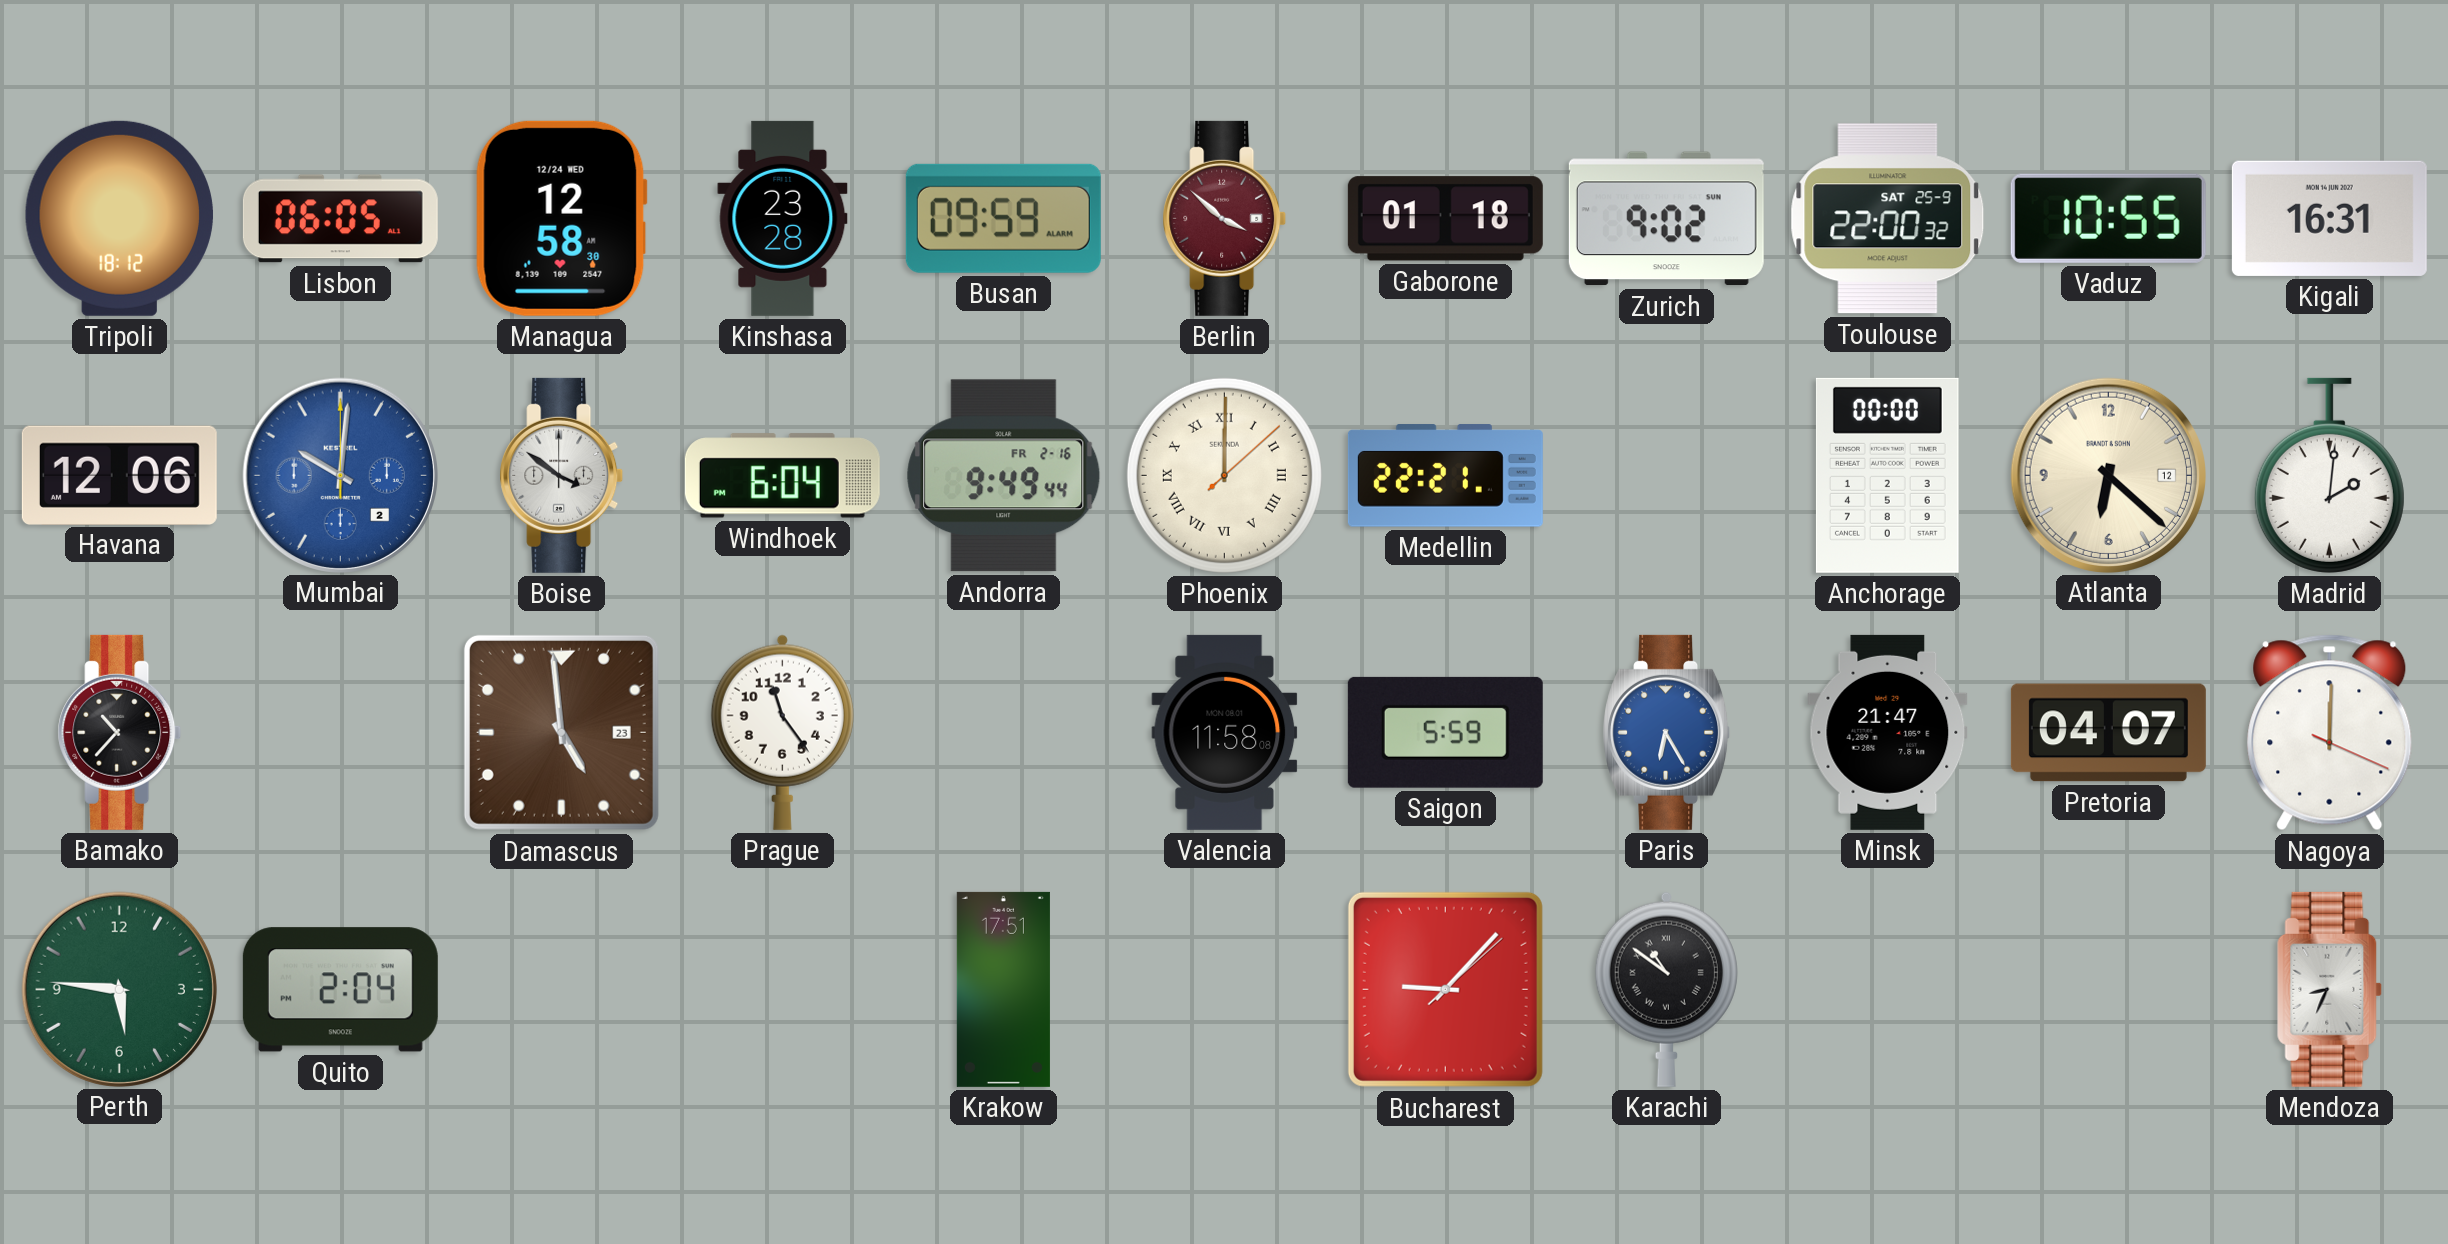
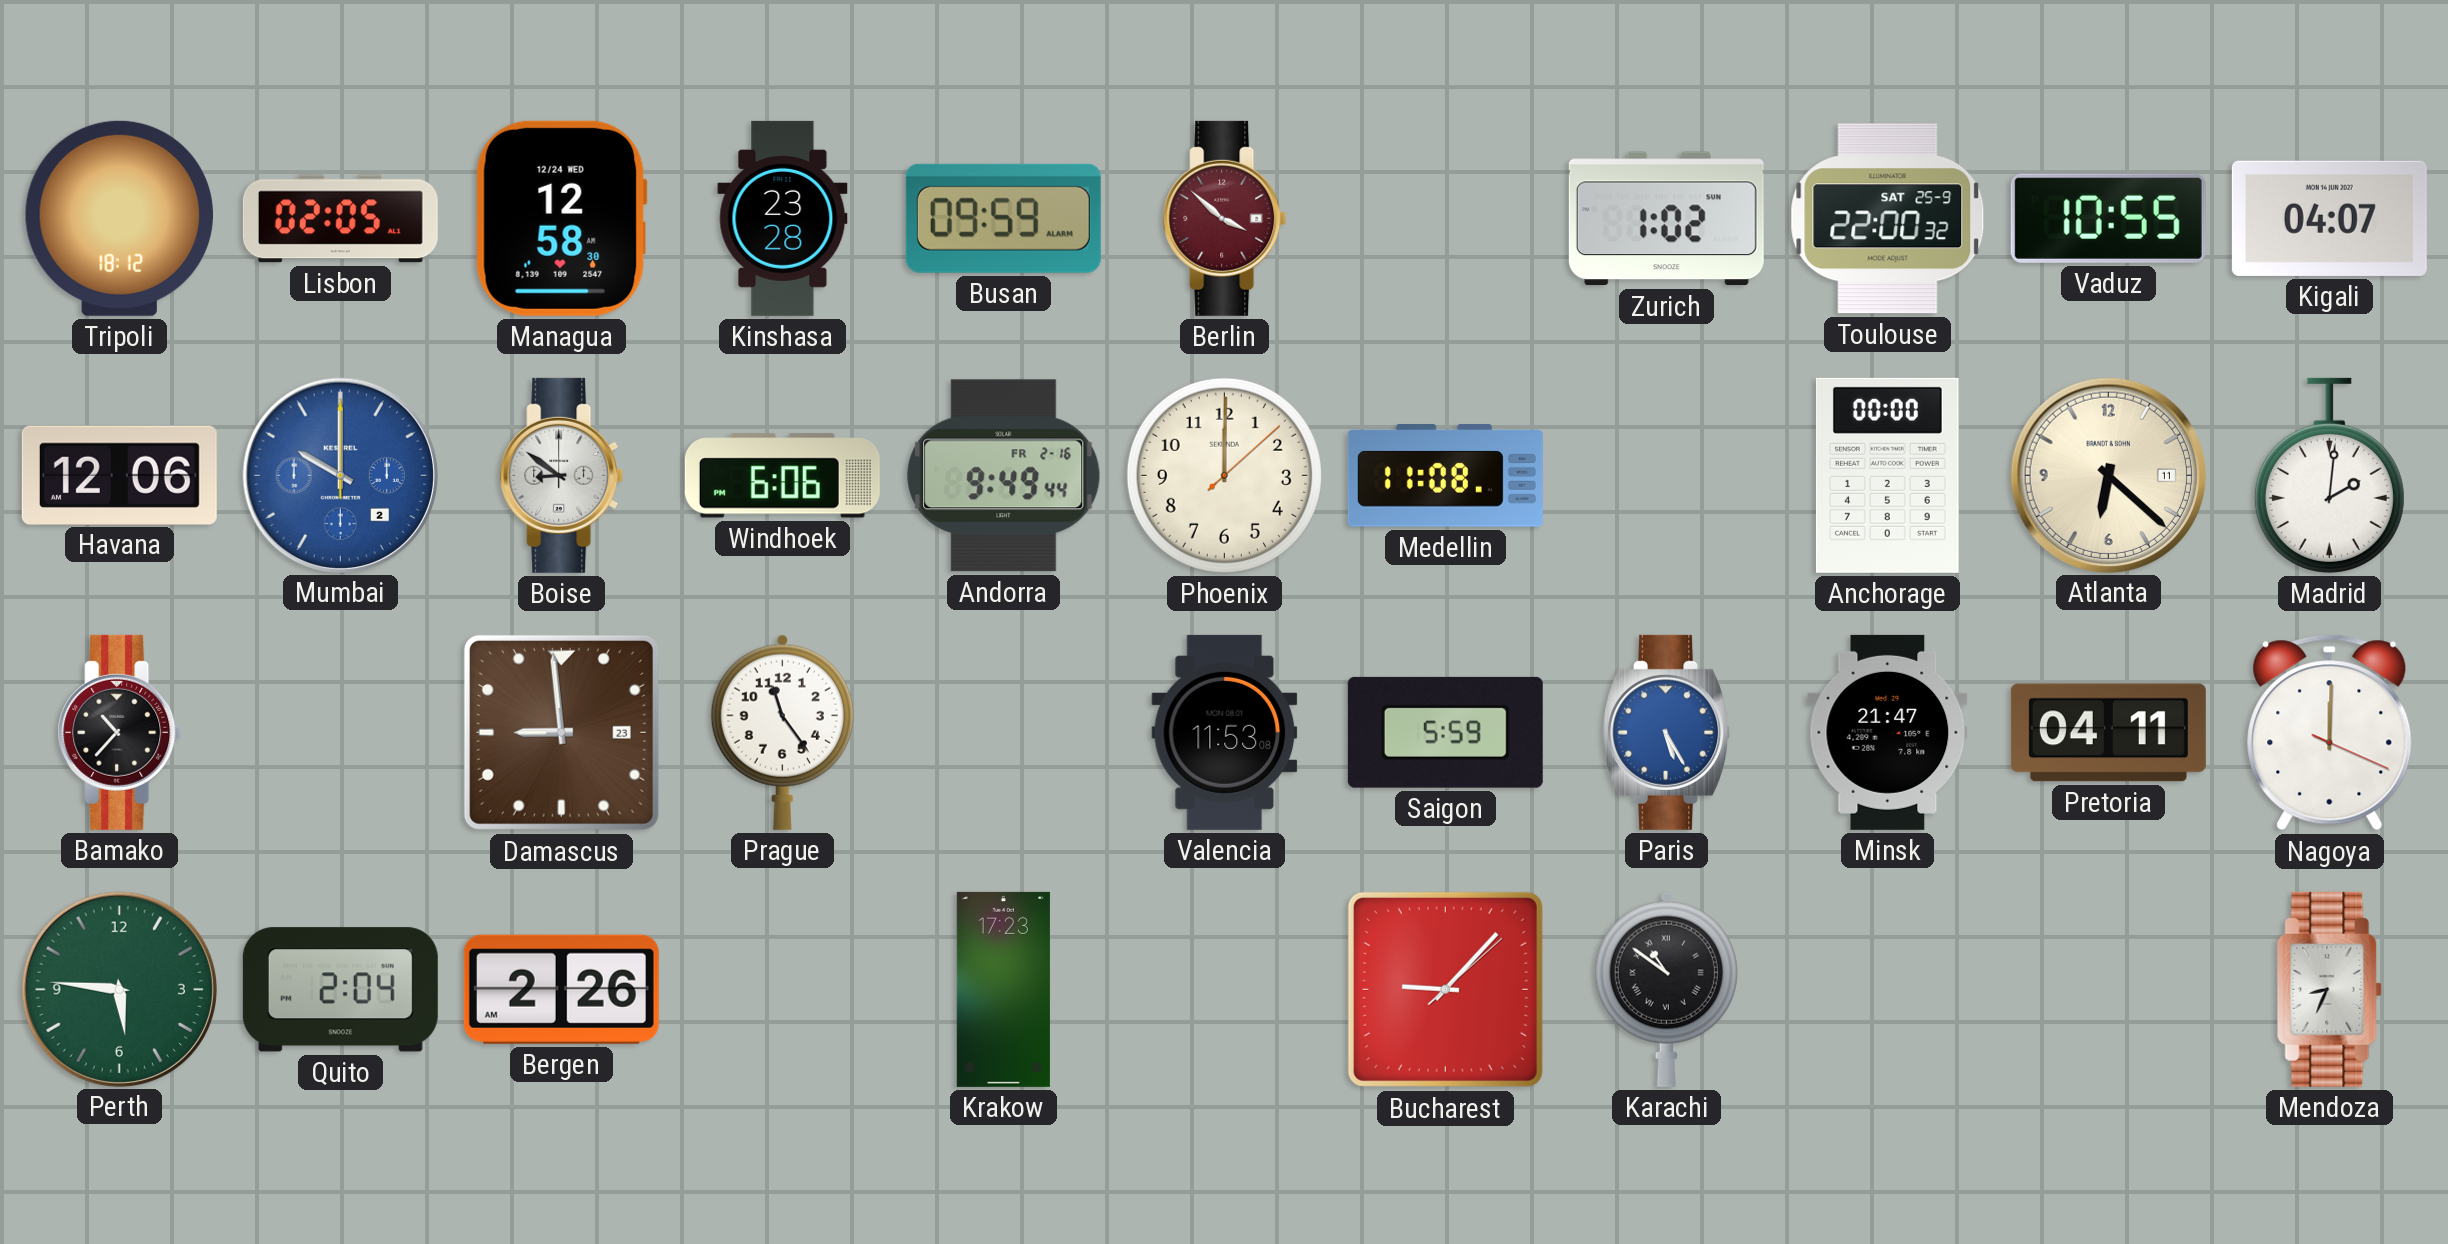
Lisbon: 06:05 -> 02:05
Gaborone: 01:18 -> none
Zurich: 9:02 -> 1:02
Kigali: 16:31 -> 04:07
Mumbai: 10:01 -> 10:00
Boise: 3:51 -> 8:51
Windhoek: 6:04 -> 6:06
Phoenix numerals: Roman -> Arabic
Medellin: 22:21 -> 11:08
Atlanta date: 12 -> 11
Damascus: 4:59 -> 8:59
Valencia: 11:58 -> 11:53
Paris: 6:25 -> 5:25
Pretoria: 04:07 -> 04:11
Bergen: none -> 2:26
Krakow: 17:51 -> 17:23
